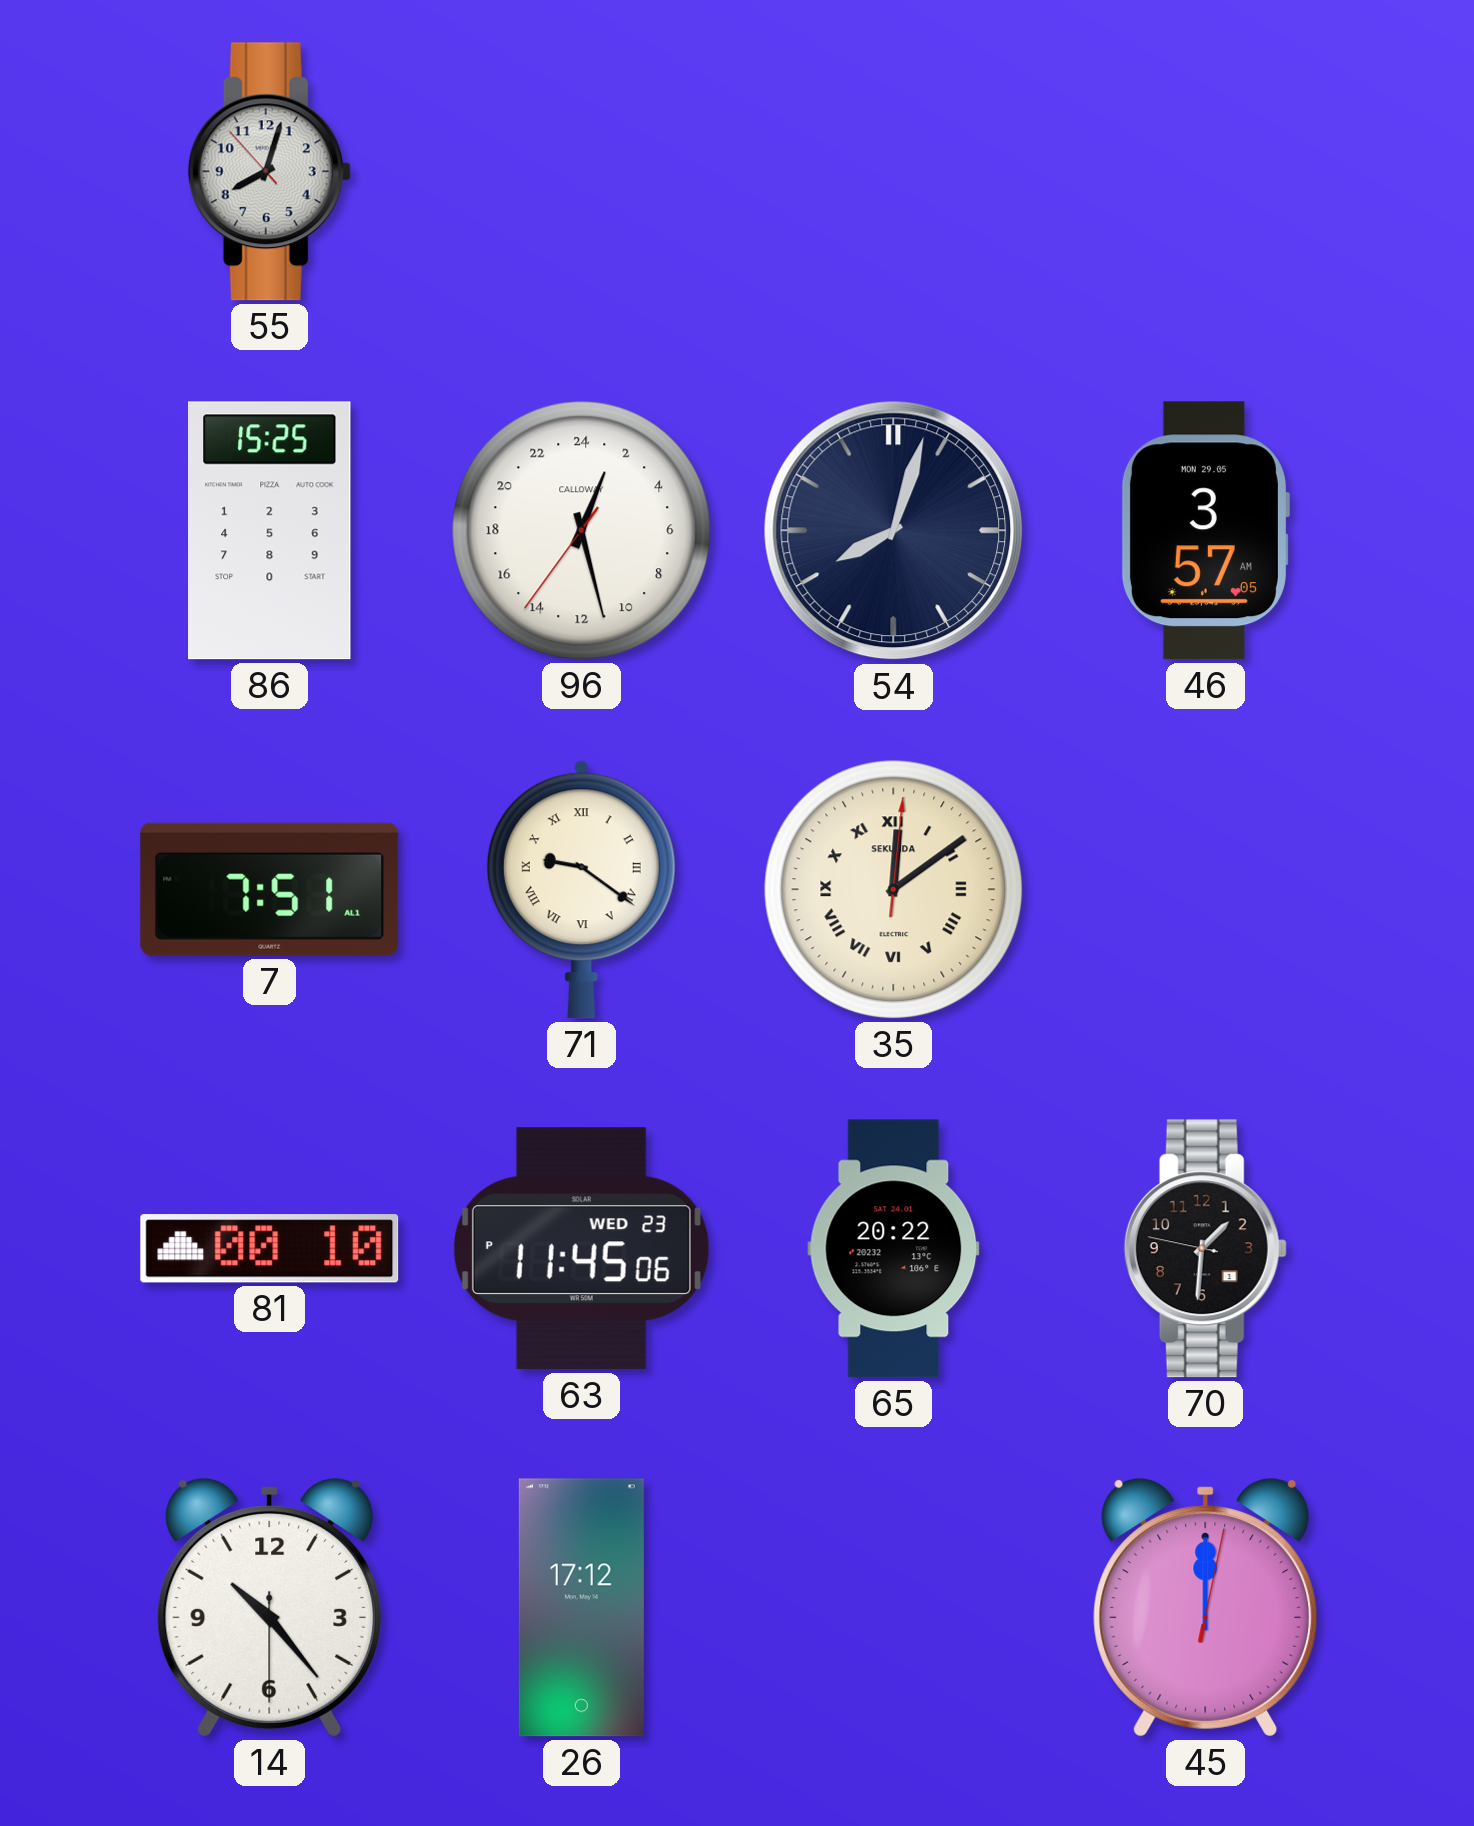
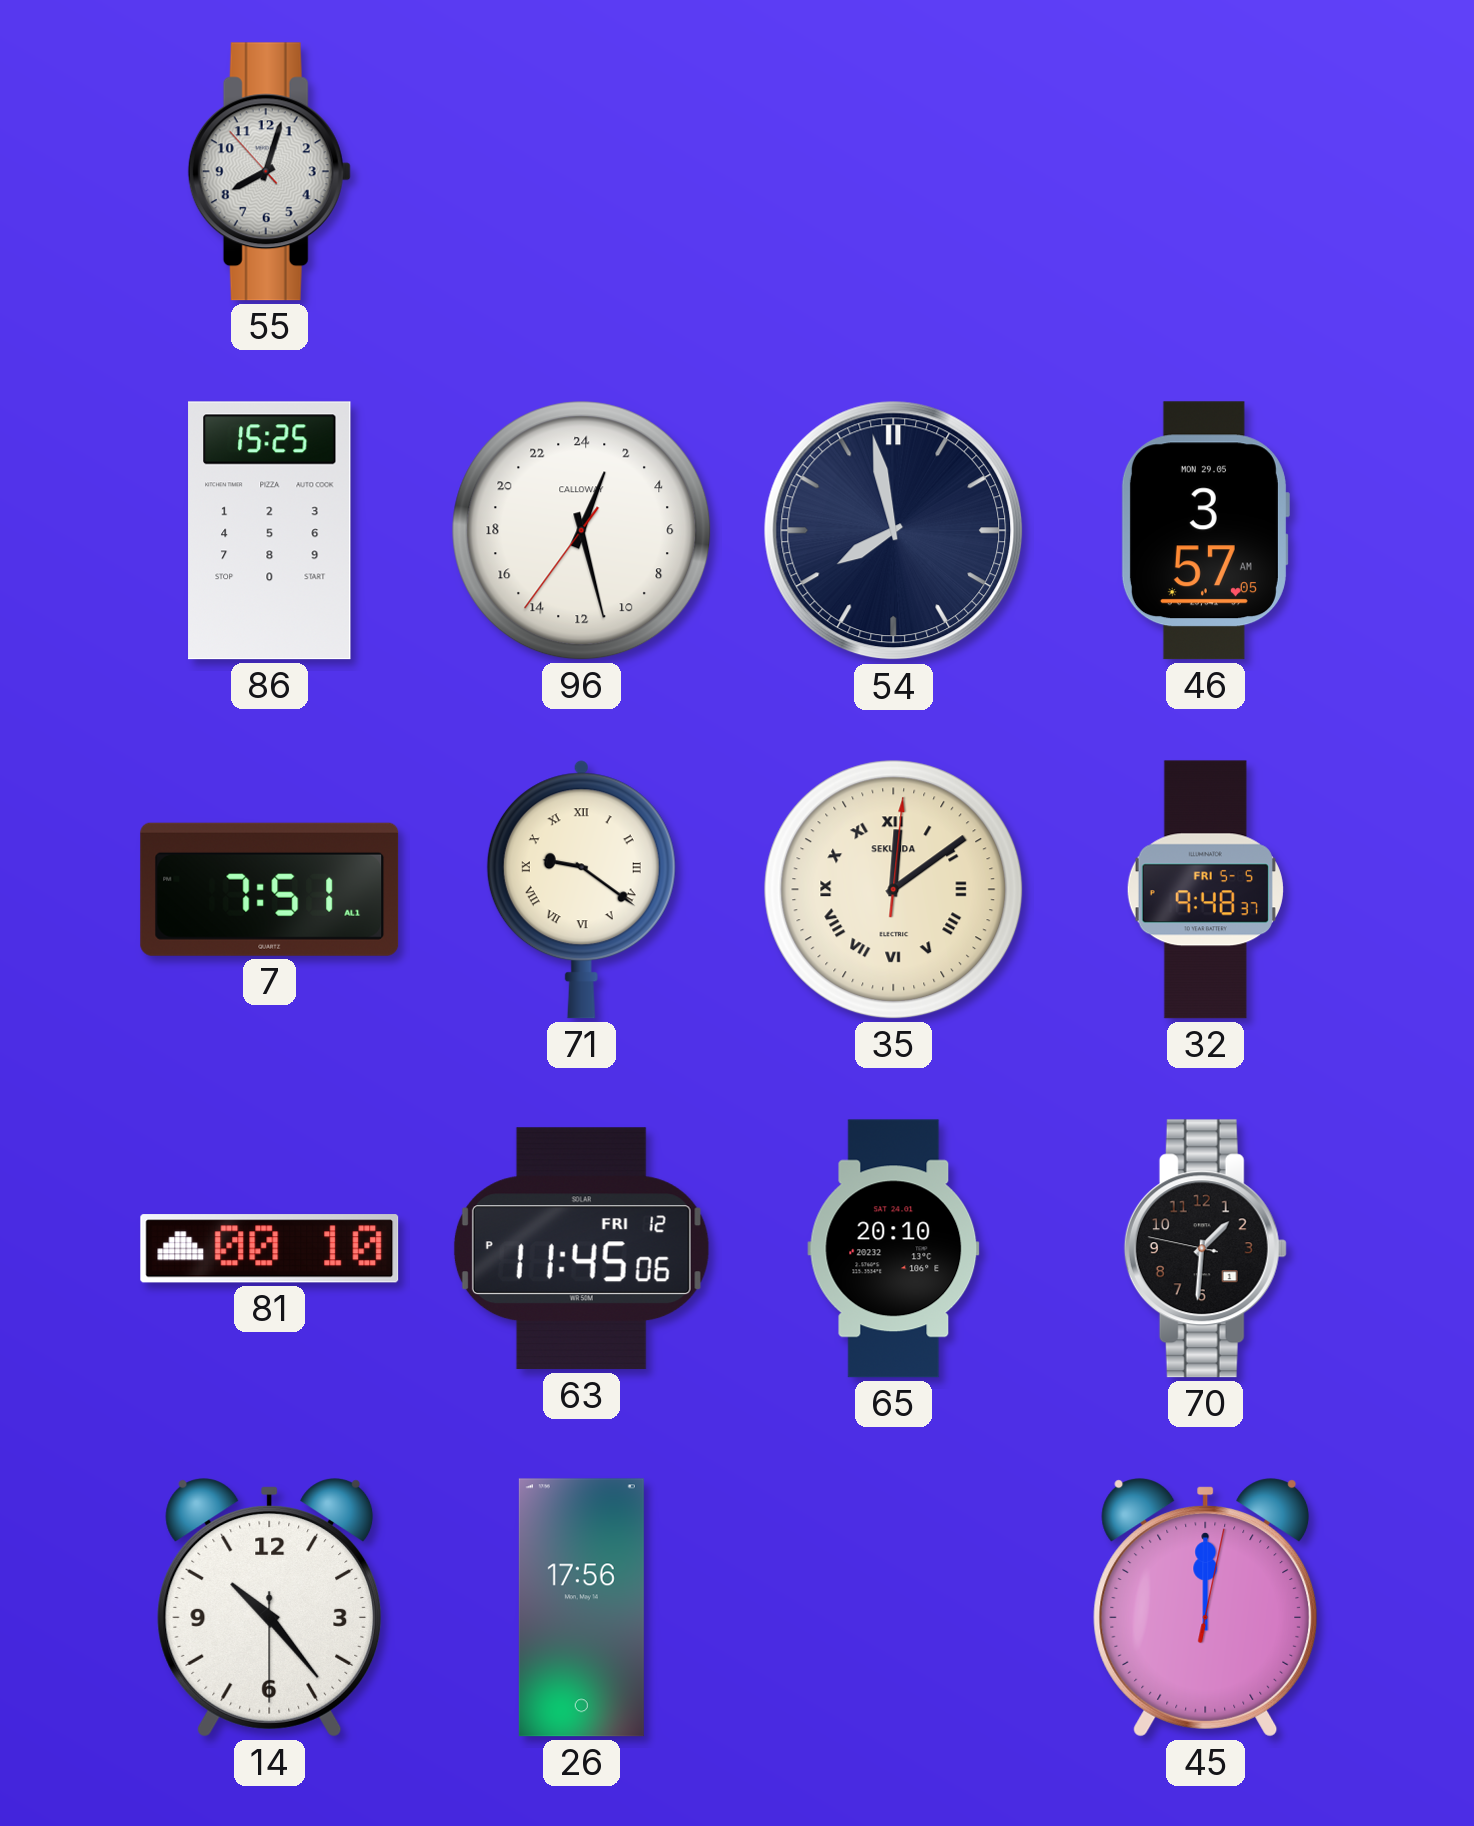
54: 8:03 -> 7:58
32: none -> 9:48
63 date: WED 23 -> FRI 12
65: 20:22 -> 20:10
26: 17:12 -> 17:56
